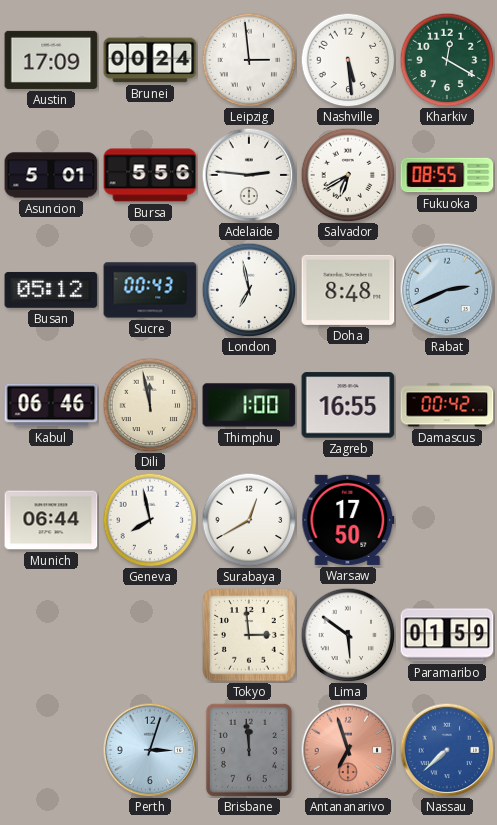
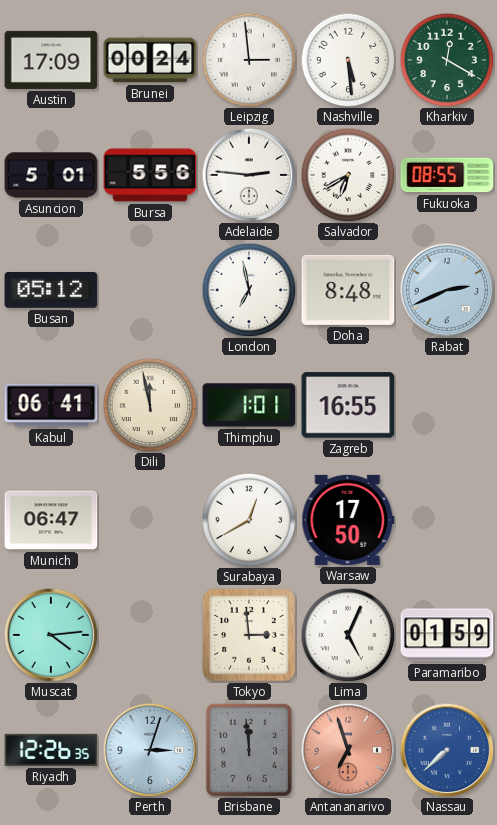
Sucre: 00:43 -> none
Kabul: 06:46 -> 06:41
Thimphu: 1:00 -> 1:01
Damascus: 00:42 -> none
Munich: 06:44 -> 06:47
Geneva: 7:58 -> none
Muscat: none -> 4:14
Lima: 5:51 -> 5:04
Riyadh: none -> 12:26
